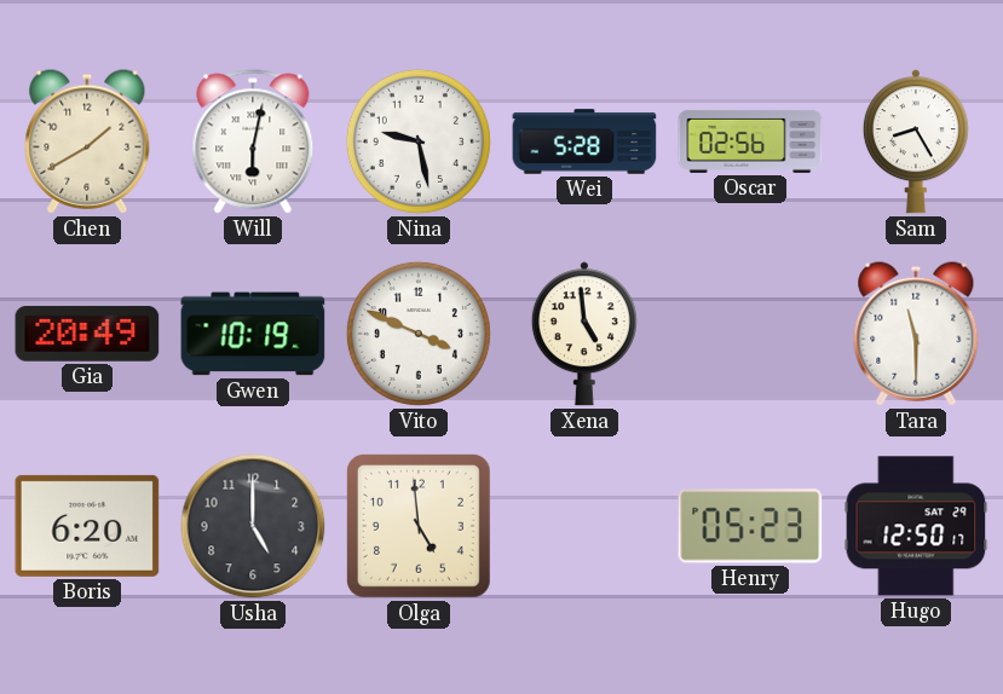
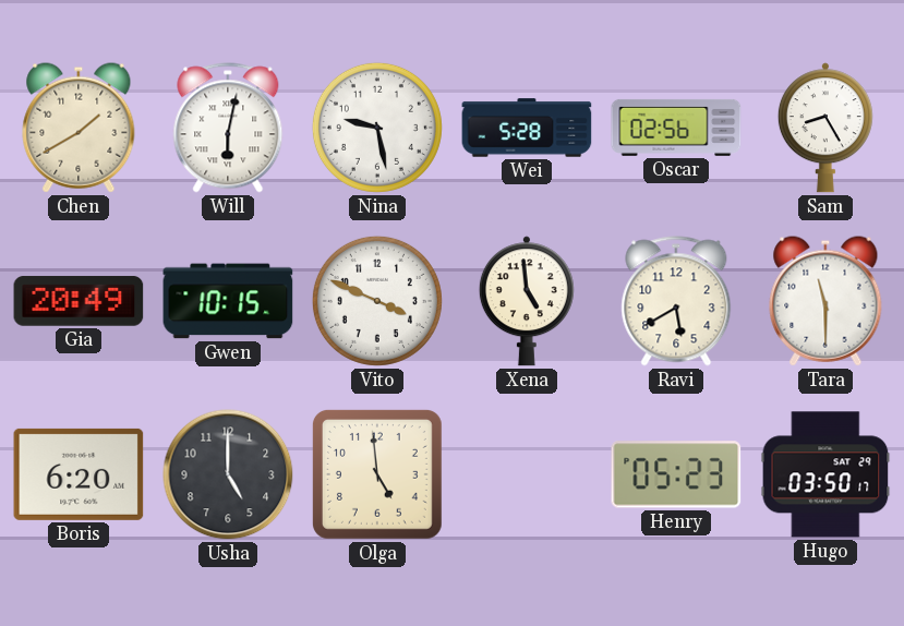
Gwen: 10:19 -> 10:15
Ravi: none -> 5:40
Hugo: 12:50 -> 03:50
